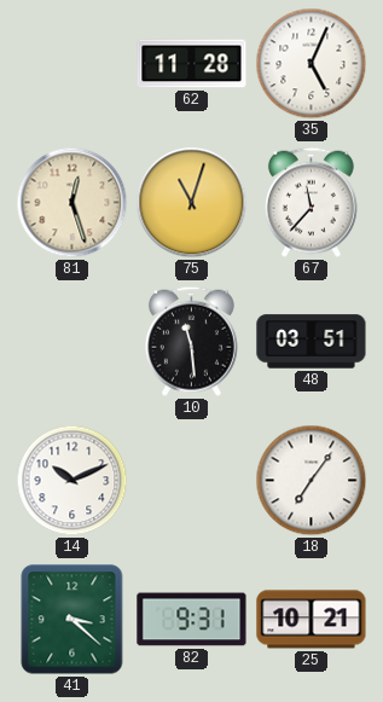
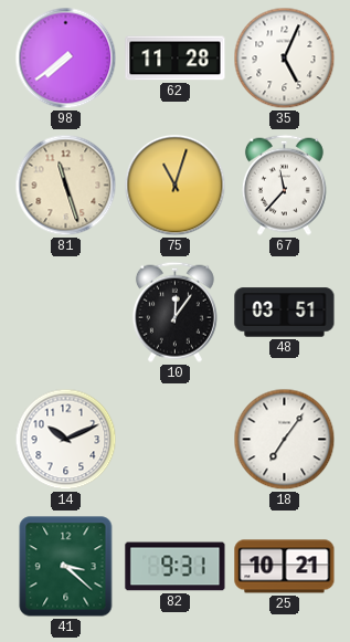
98: none -> 7:39
81: 12:27 -> 11:27
10: 11:29 -> 12:06
